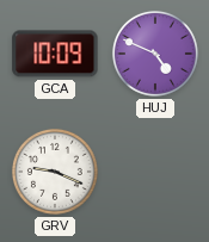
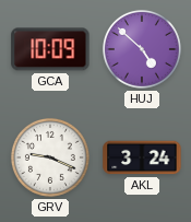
HUJ: 4:49 -> 4:52
AKL: none -> 3:24
